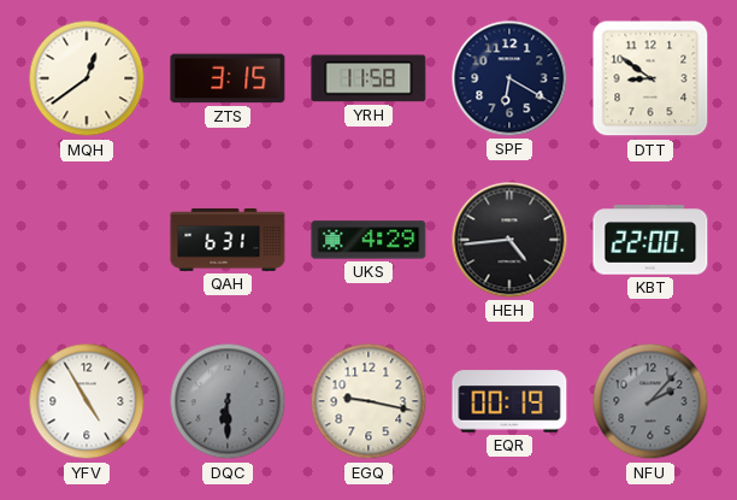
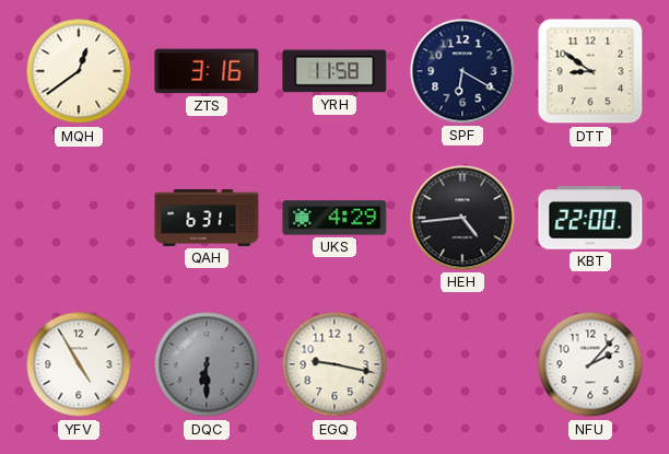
ZTS: 3:15 -> 3:16
EQR: 00:19 -> none
NFU dial: grey -> white
